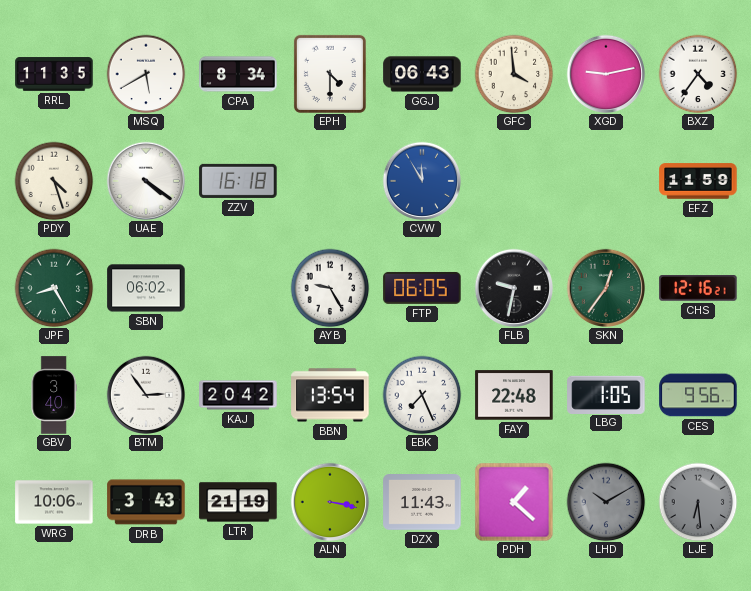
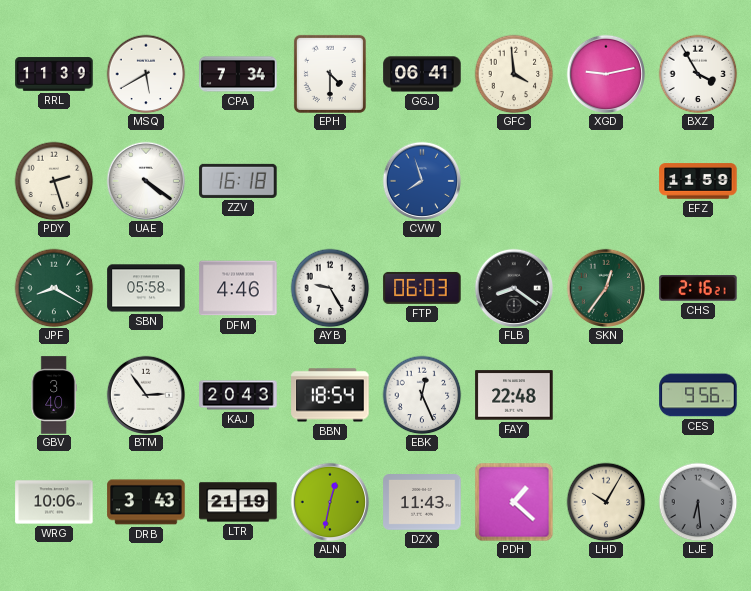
RRL: 11:35 -> 11:39
CPA: 8:34 -> 7:34
GGJ: 06:43 -> 06:41
BXZ: 4:36 -> 3:55
PDY: 4:27 -> 2:27
CVW: 11:55 -> 7:57
JPF: 8:25 -> 8:20
SBN: 06:02 -> 05:58
DFM: none -> 4:46
FTP: 06:05 -> 06:03
FLB: 9:32 -> 8:21
CHS: 12:16 -> 2:16
KAJ: 20:42 -> 20:43
BBN: 13:54 -> 18:54
EBK: 7:26 -> 12:26
LBG: 1:05 -> none
ALN: 3:17 -> 12:32
LHD: 10:10 -> 10:05
LHD dial: grey -> cream
